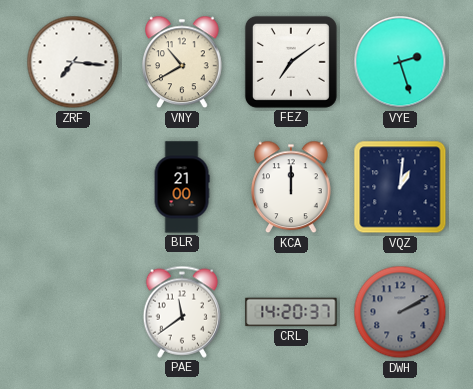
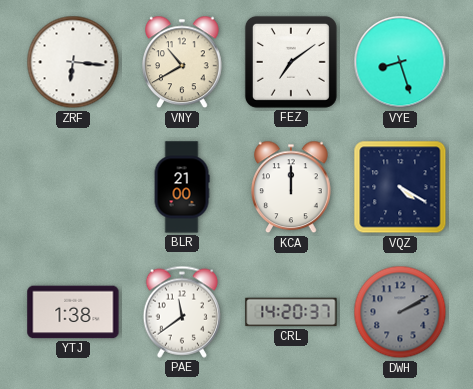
ZRF: 7:16 -> 6:16
VYE: 2:27 -> 8:27
VQZ: 1:01 -> 4:20
YTJ: none -> 1:38
